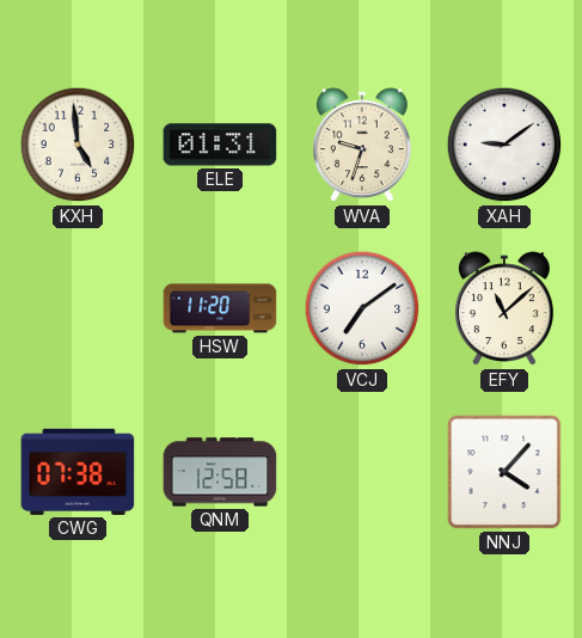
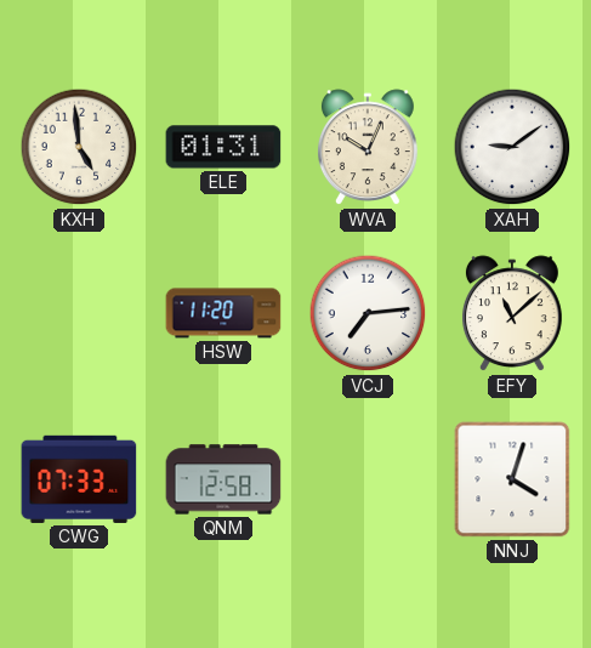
WVA: 9:33 -> 10:04
VCJ: 7:09 -> 7:14
CWG: 07:38 -> 07:33
NNJ: 4:07 -> 4:03
